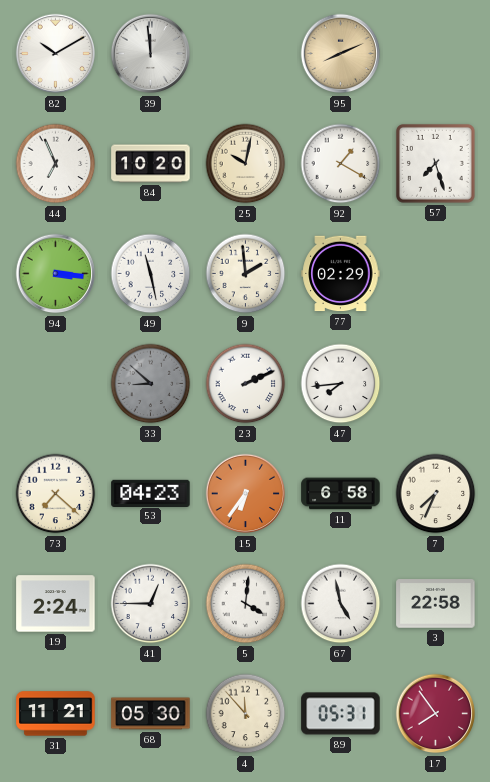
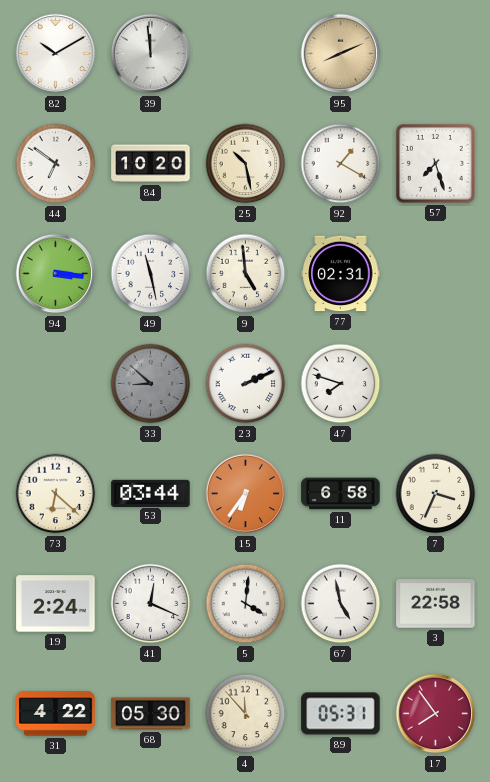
44: 6:56 -> 6:51
25: 10:02 -> 10:28
9: 1:59 -> 4:59
77: 02:29 -> 02:31
47: 7:44 -> 7:48
73: 7:22 -> 6:22
53: 04:23 -> 03:44
7: 7:34 -> 3:34
41: 12:45 -> 12:19
31: 11:21 -> 4:22
